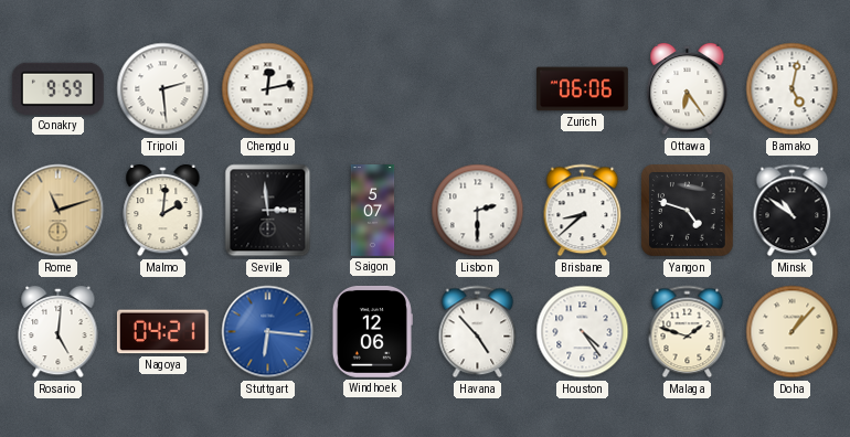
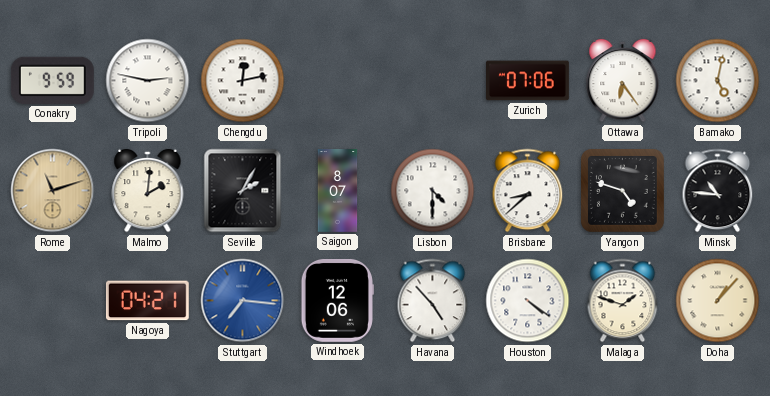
Tripoli: 2:29 -> 2:47
Zurich: 06:06 -> 07:06
Seville: 2:59 -> 2:05
Saigon: 5:07 -> 8:07
Lisbon: 2:30 -> 4:30
Minsk: 10:51 -> 10:46
Rosario: 5:01 -> none
Stuttgart: 6:16 -> 7:16
Houston: 4:24 -> 4:21
